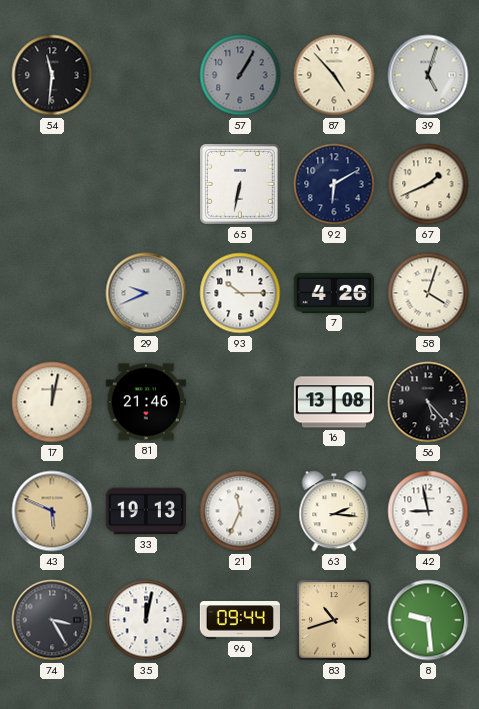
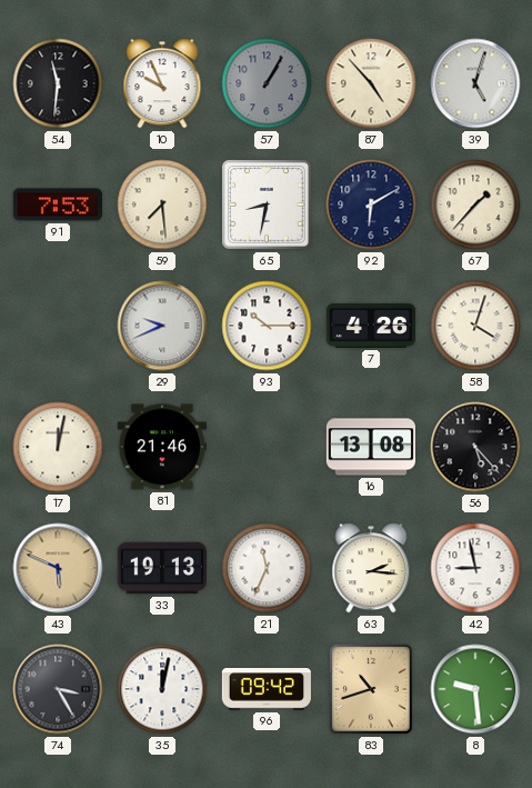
10: none -> 9:56
91: none -> 7:53
59: none -> 7:29
65: 6:32 -> 8:32
67: 1:41 -> 1:37
96: 09:44 -> 09:42
